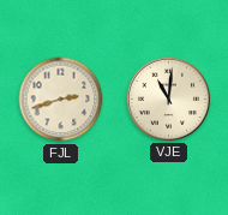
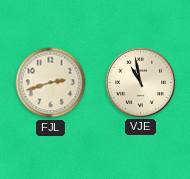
VJE: 11:01 -> 10:58
